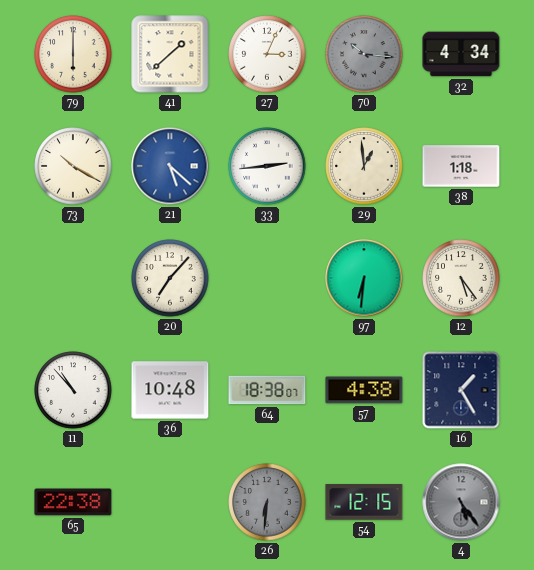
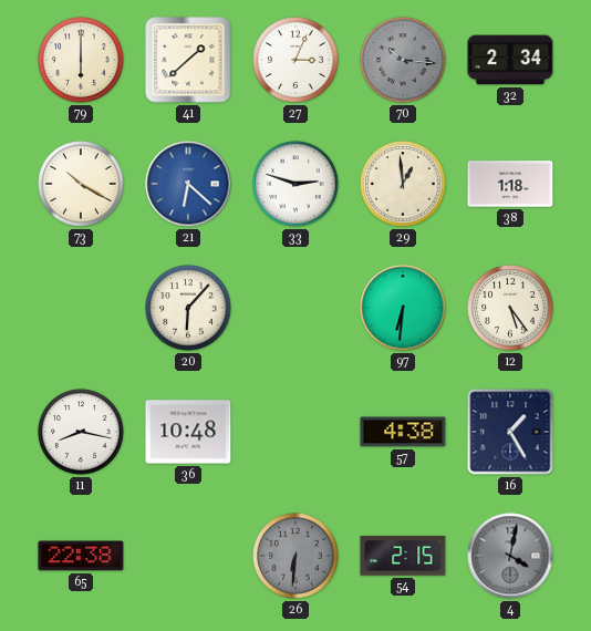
32: 4:34 -> 2:34
21: 5:22 -> 6:22
33: 2:44 -> 2:48
20: 7:07 -> 6:07
11: 10:53 -> 8:17
64: 18:38 -> none
54: 12:15 -> 2:15
4: 5:24 -> 4:02
